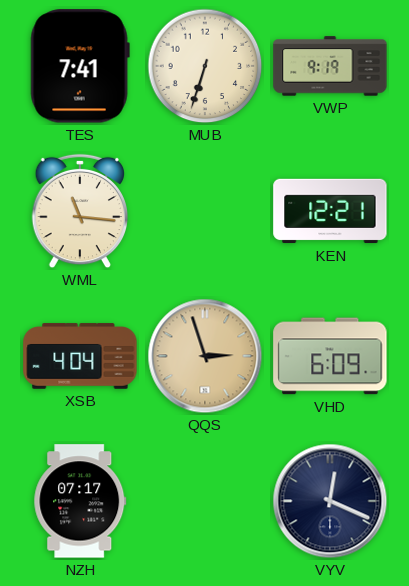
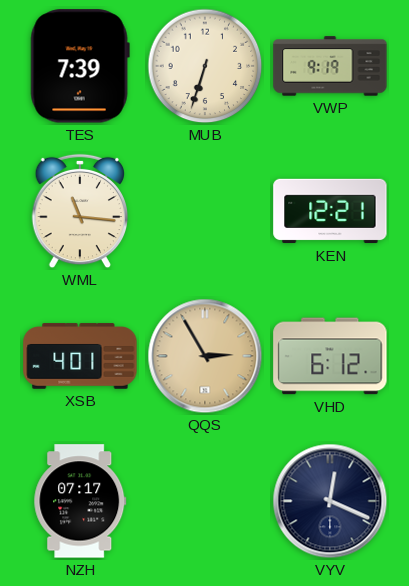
TES: 7:41 -> 7:39
XSB: 4:04 -> 4:01
QQS: 2:57 -> 2:55
VHD: 6:09 -> 6:12
